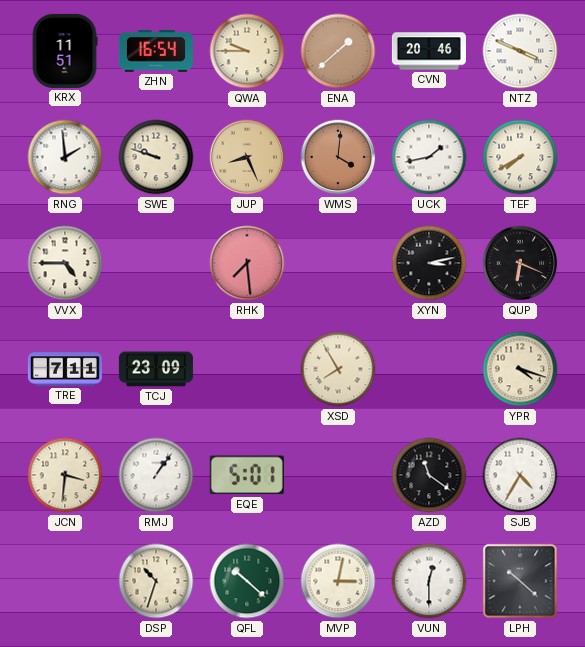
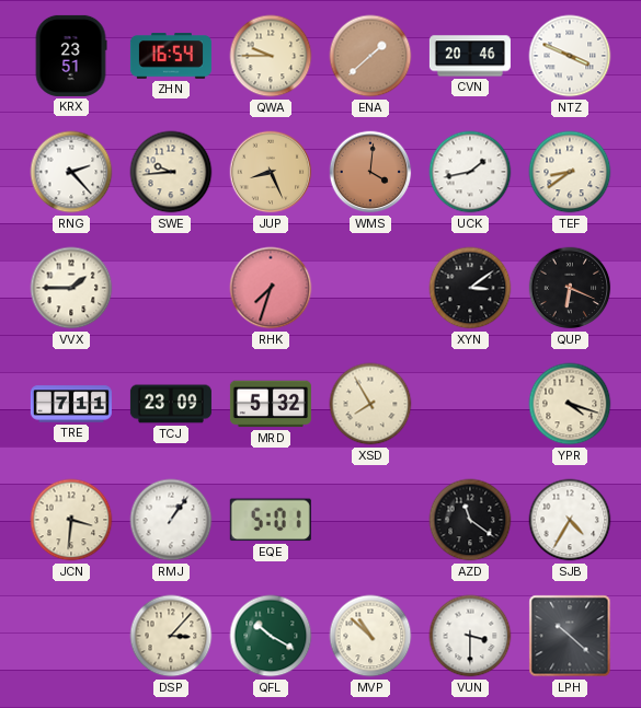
KRX: 11:51 -> 23:51
RNG: 1:59 -> 2:23
SWE: 9:48 -> 9:44
TEF: 7:40 -> 8:39
VVX: 4:45 -> 1:45
RHK: 7:29 -> 7:33
XYN: 3:13 -> 3:09
MRD: none -> 5:32
DSP: 10:33 -> 3:07
QFL: 10:22 -> 10:20
MVP: 3:02 -> 10:52
VUN: 12:30 -> 3:30
